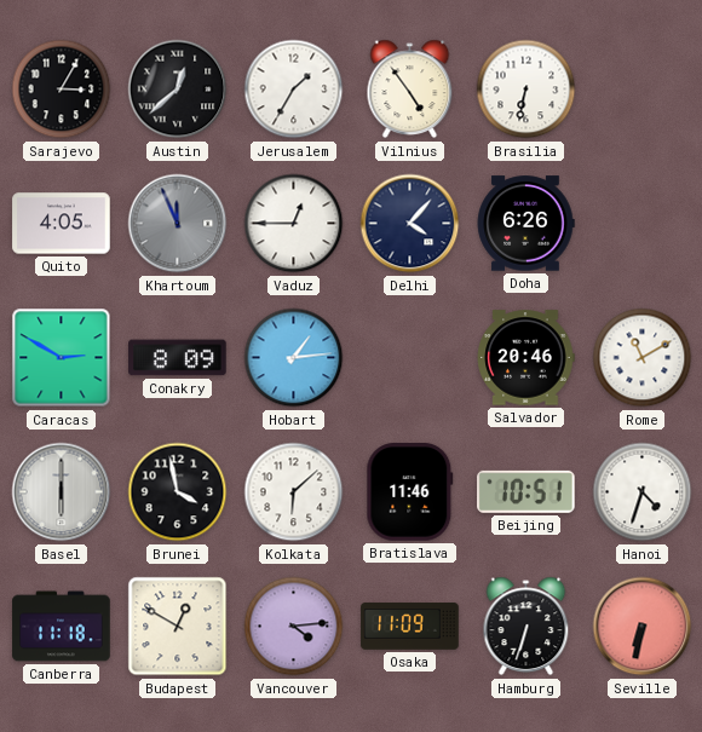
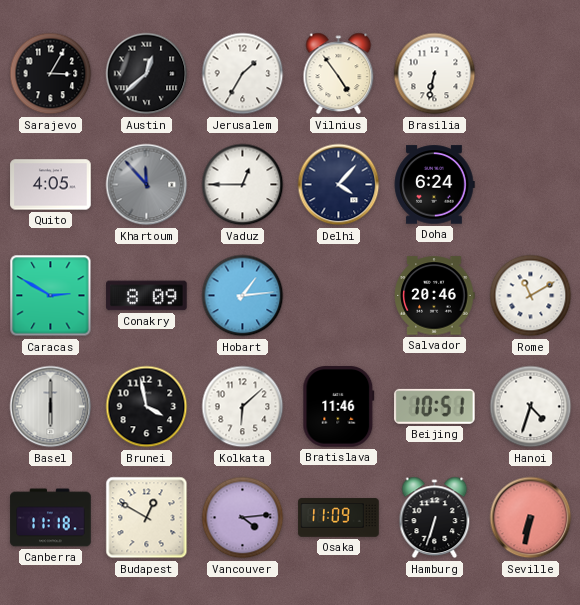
Khartoum: 11:56 -> 11:53
Doha: 6:26 -> 6:24
